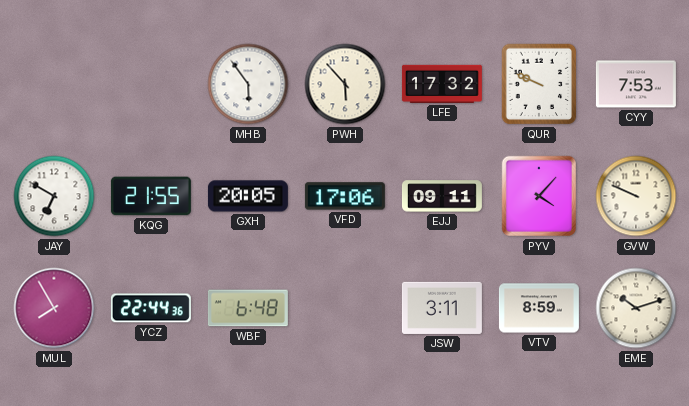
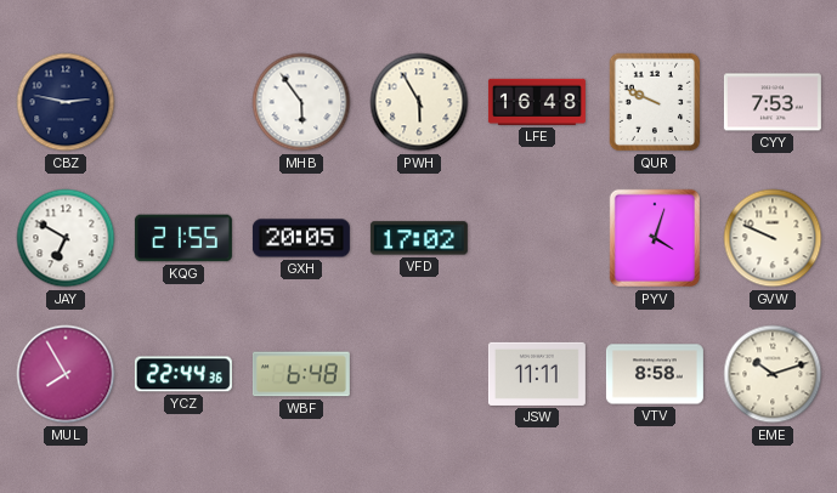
CBZ: none -> 2:47
PWH: 5:53 -> 5:55
LFE: 17:32 -> 16:48
VFD: 17:06 -> 17:02
EJJ: 09:11 -> none
PYV: 4:07 -> 4:03
JSW: 3:11 -> 11:11
VTV: 8:59 -> 8:58
